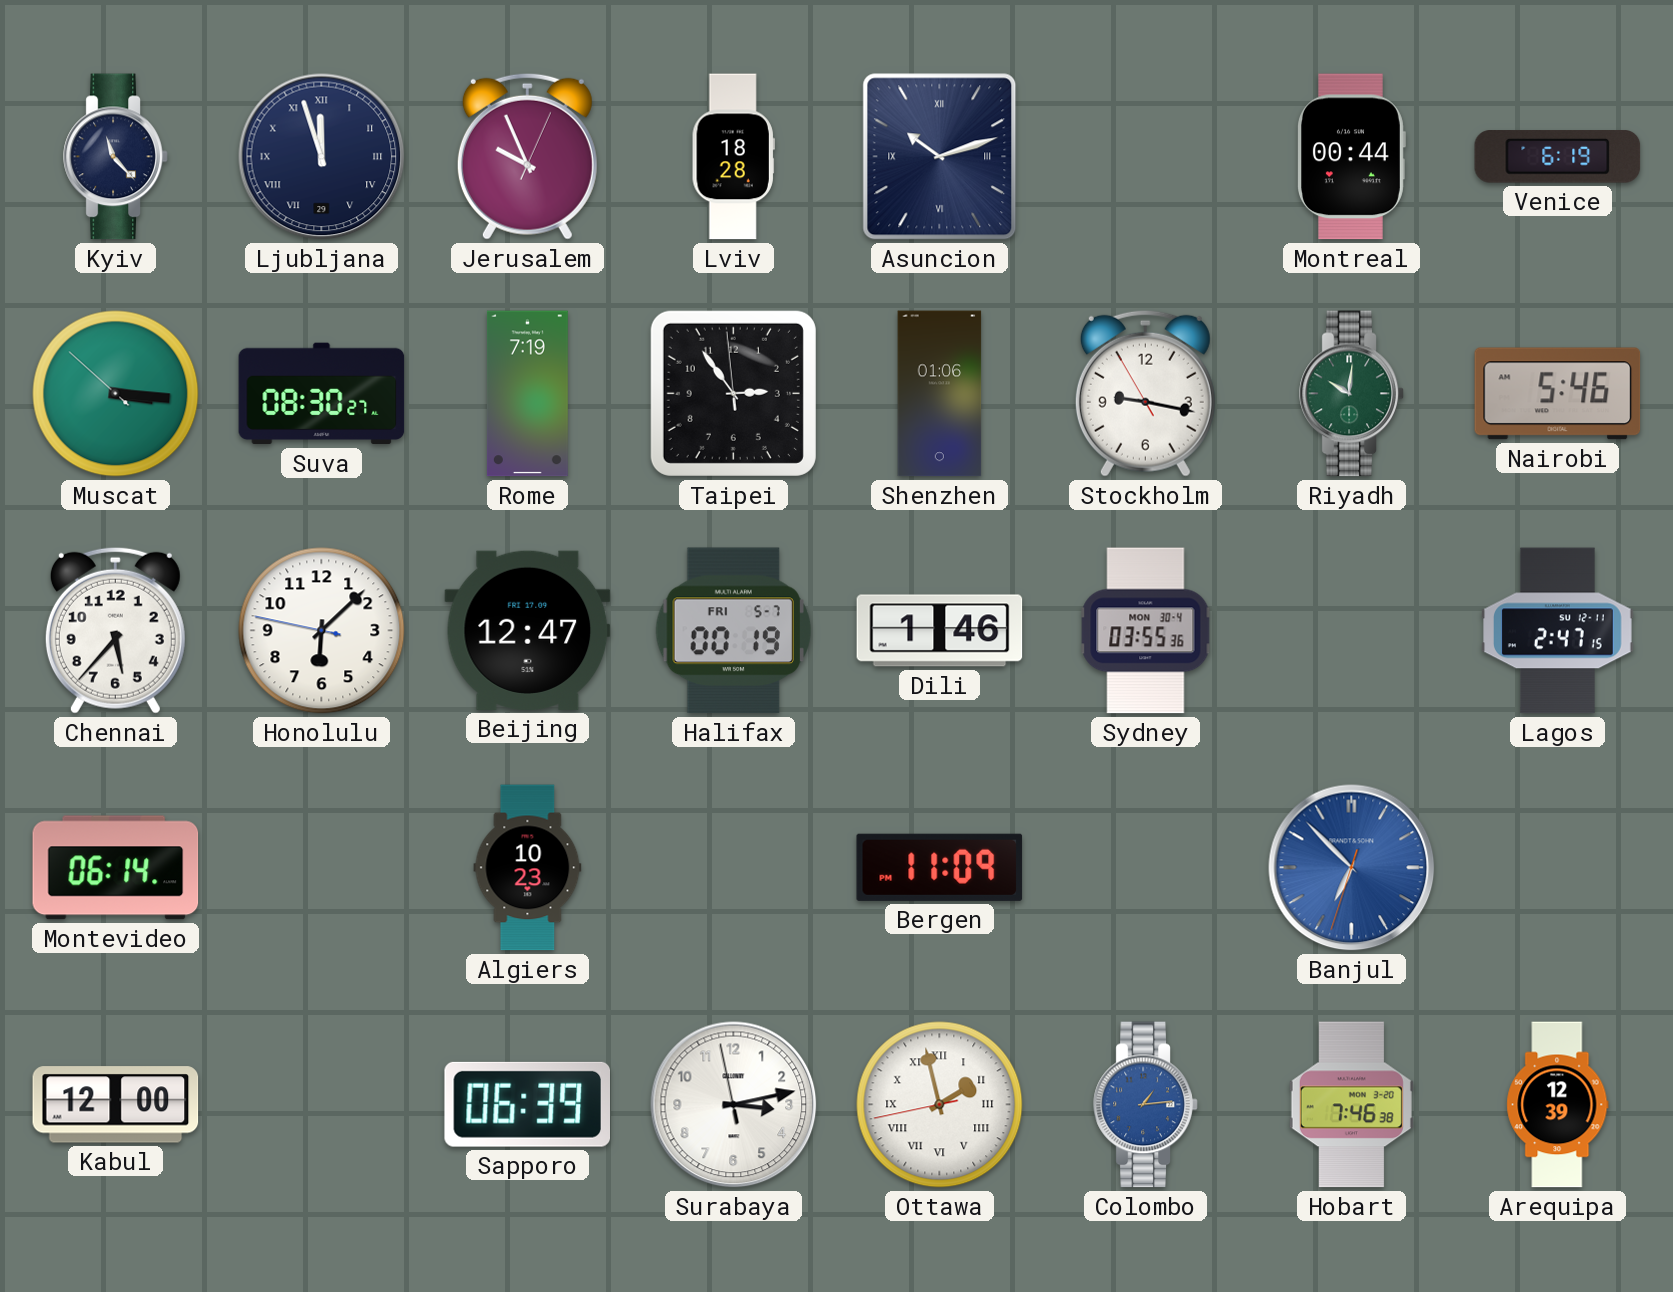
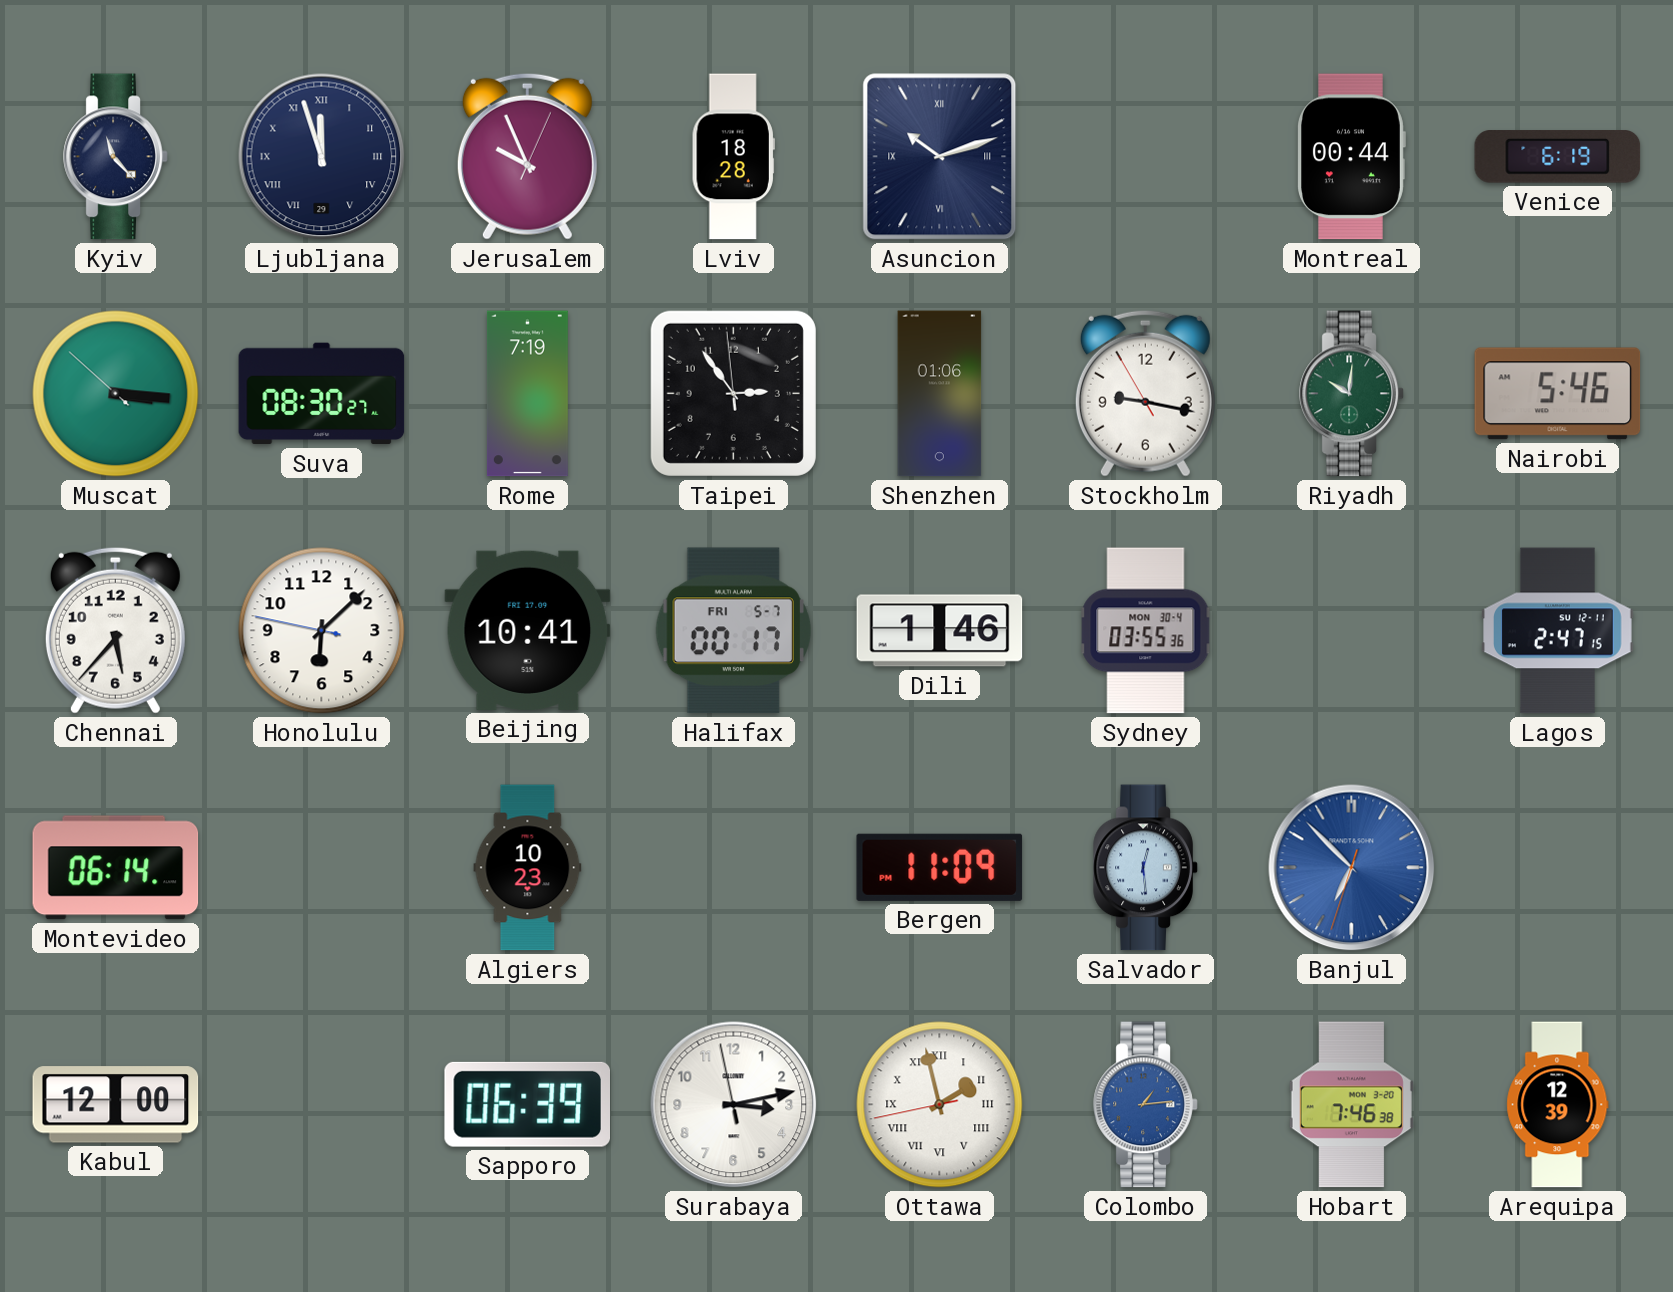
Beijing: 12:47 -> 10:41
Halifax: 00:19 -> 00:17
Salvador: none -> 12:29
